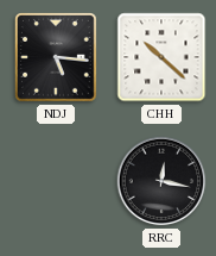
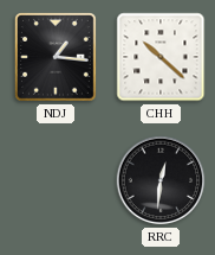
NDJ: 5:16 -> 1:16
RRC: 12:17 -> 12:31
